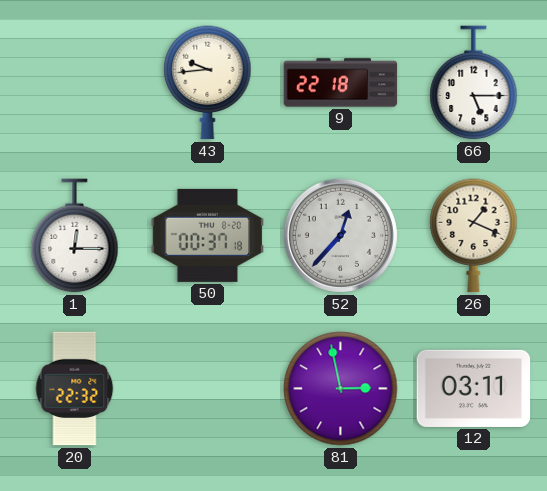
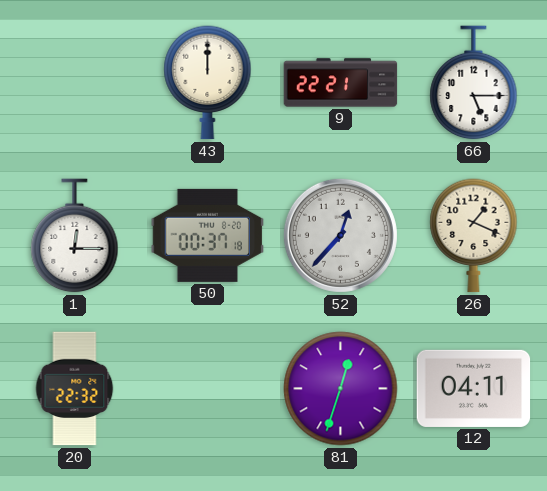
43: 9:44 -> 12:00
9: 22:18 -> 22:21
81: 2:58 -> 12:33
12: 03:11 -> 04:11
